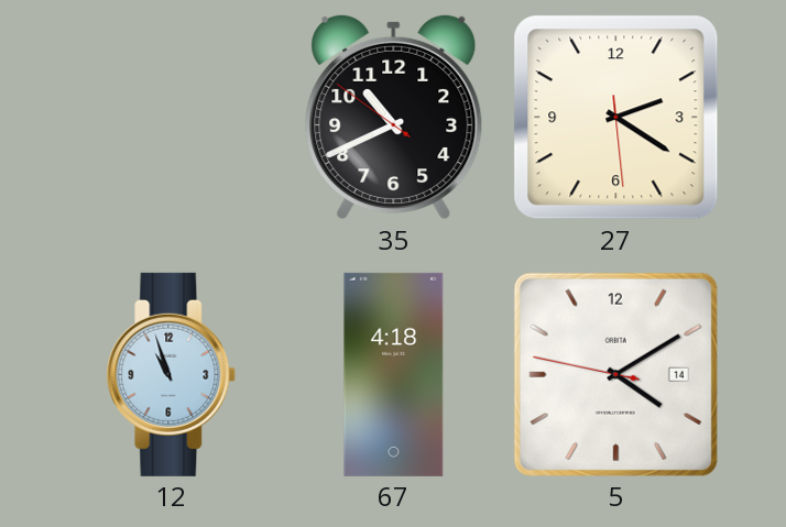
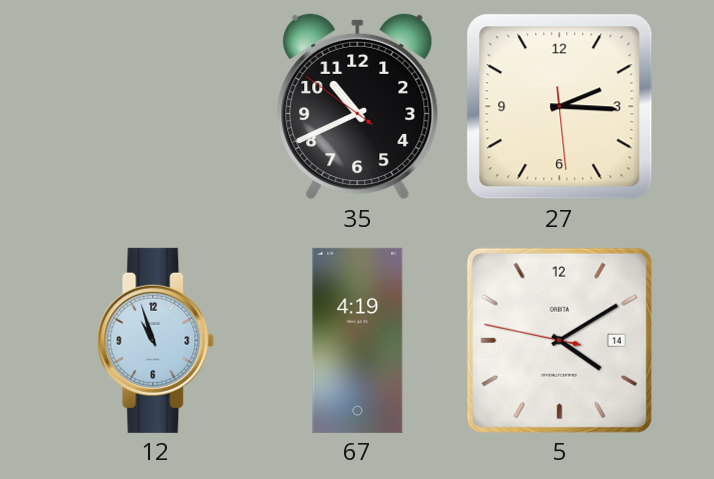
27: 2:20 -> 2:15
67: 4:18 -> 4:19
